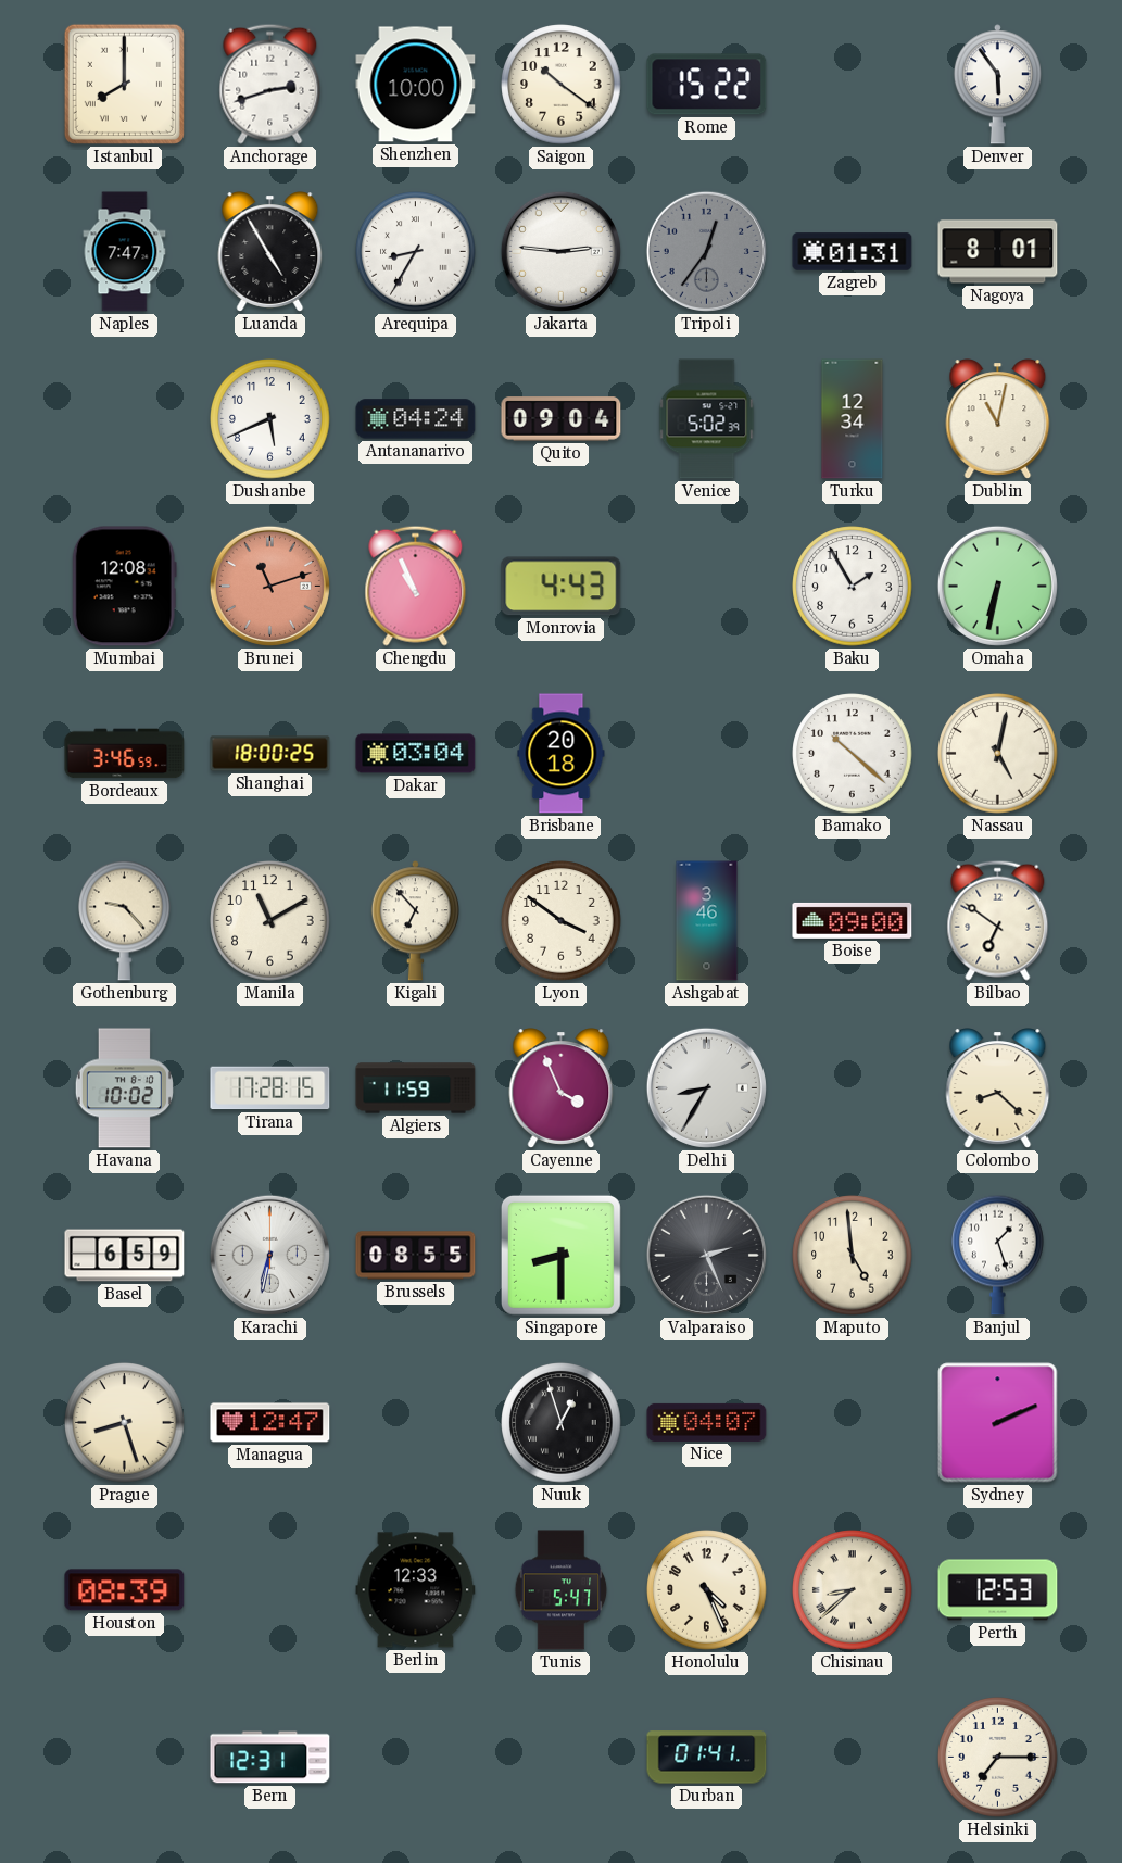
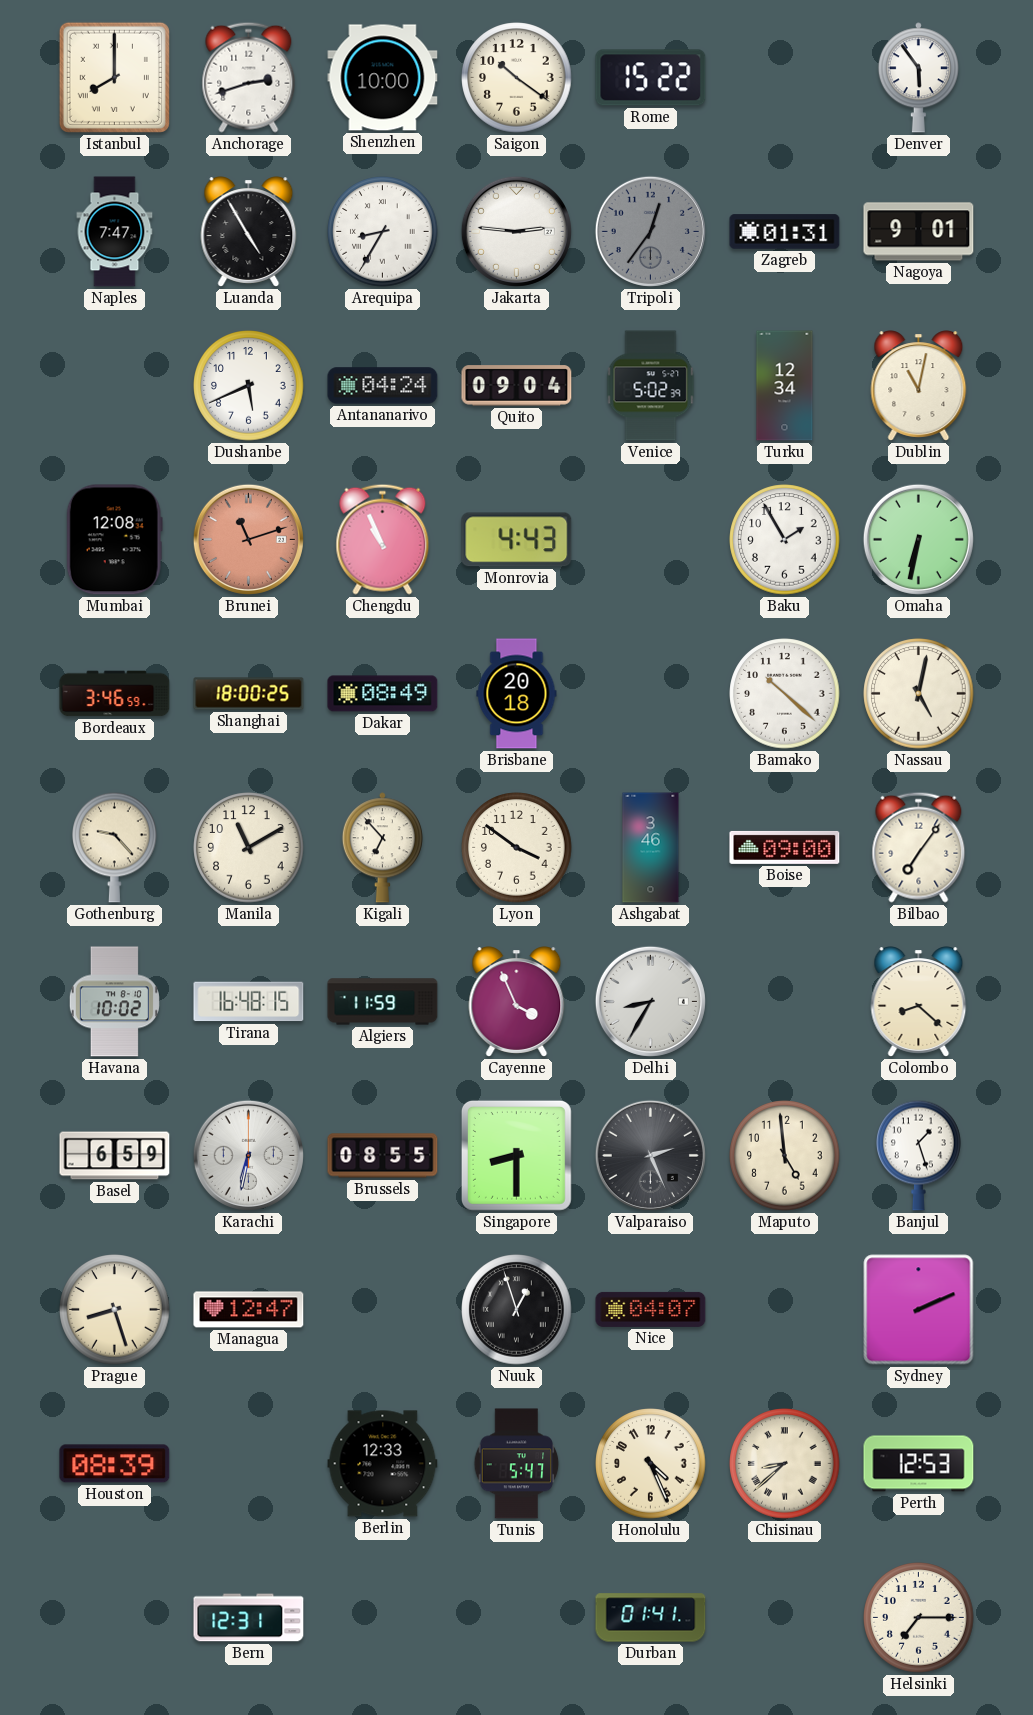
Nagoya: 8:01 -> 9:01
Dakar: 03:04 -> 08:49
Bilbao: 6:51 -> 7:06
Tirana: 17:28 -> 16:48
